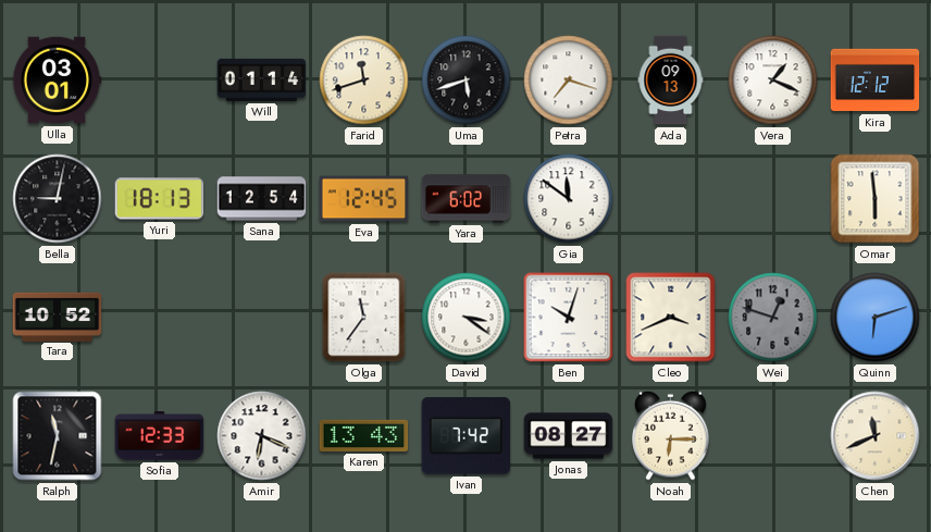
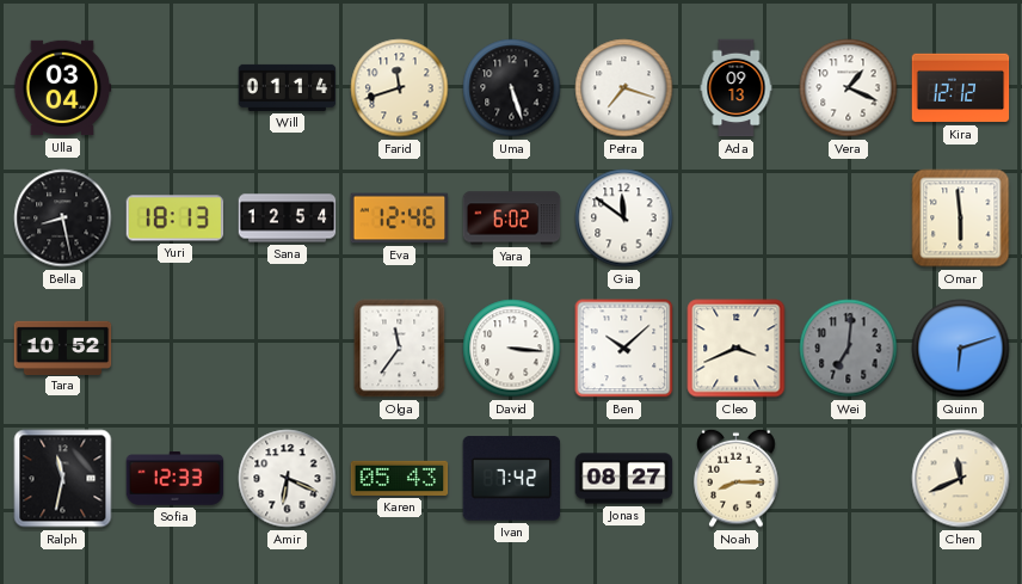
Ulla: 03:01 -> 03:04
Uma: 5:42 -> 5:27
Bella: 9:02 -> 8:28
Eva: 12:45 -> 12:46
David: 3:21 -> 3:16
Ben: 10:03 -> 10:08
Wei: 12:48 -> 7:01
Karen: 13:43 -> 05:43
Noah: 6:15 -> 8:15
